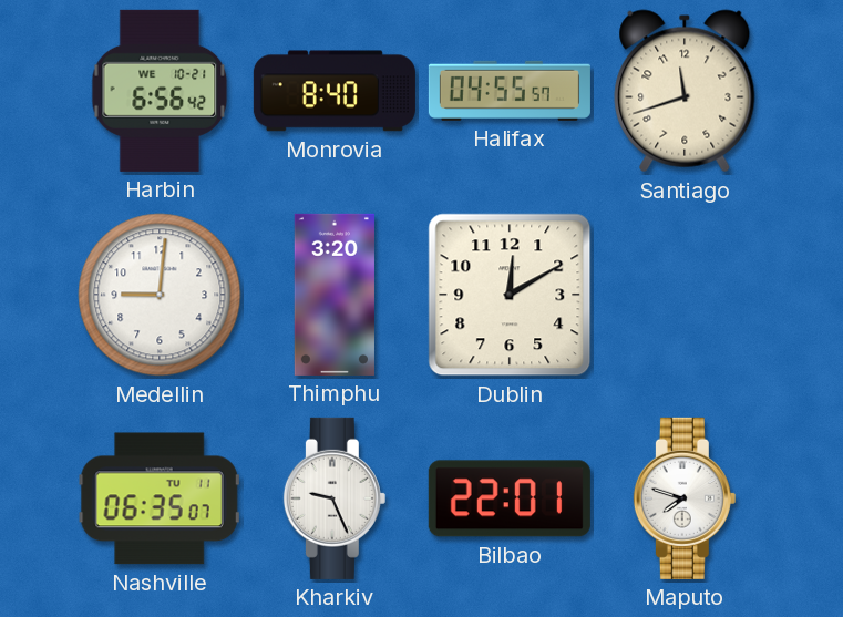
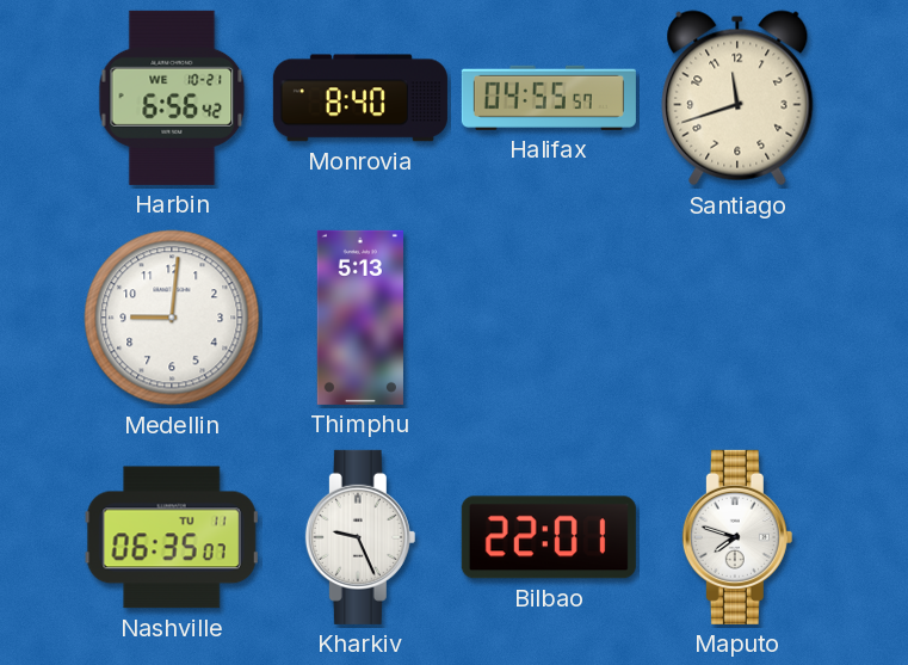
Thimphu: 3:20 -> 5:13
Dublin: 12:10 -> none
